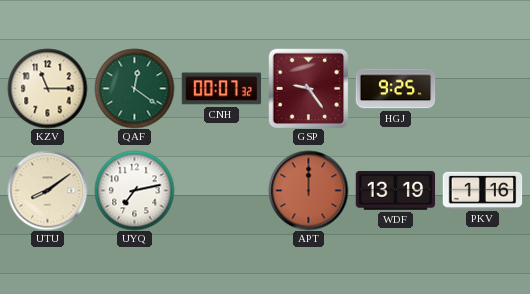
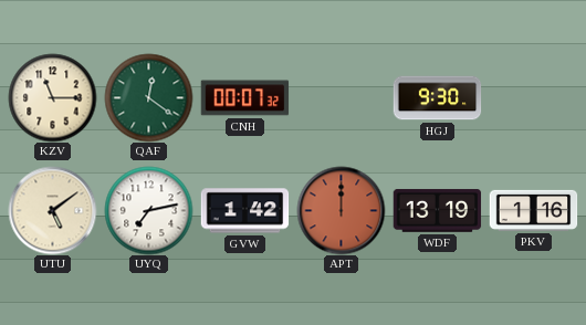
GSP: 9:24 -> none
HGJ: 9:25 -> 9:30
UTU: 8:09 -> 5:09
GVW: none -> 1:42
